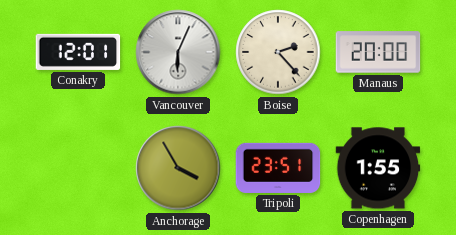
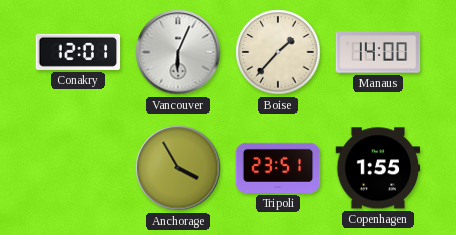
Boise: 2:23 -> 1:37
Manaus: 20:00 -> 14:00
